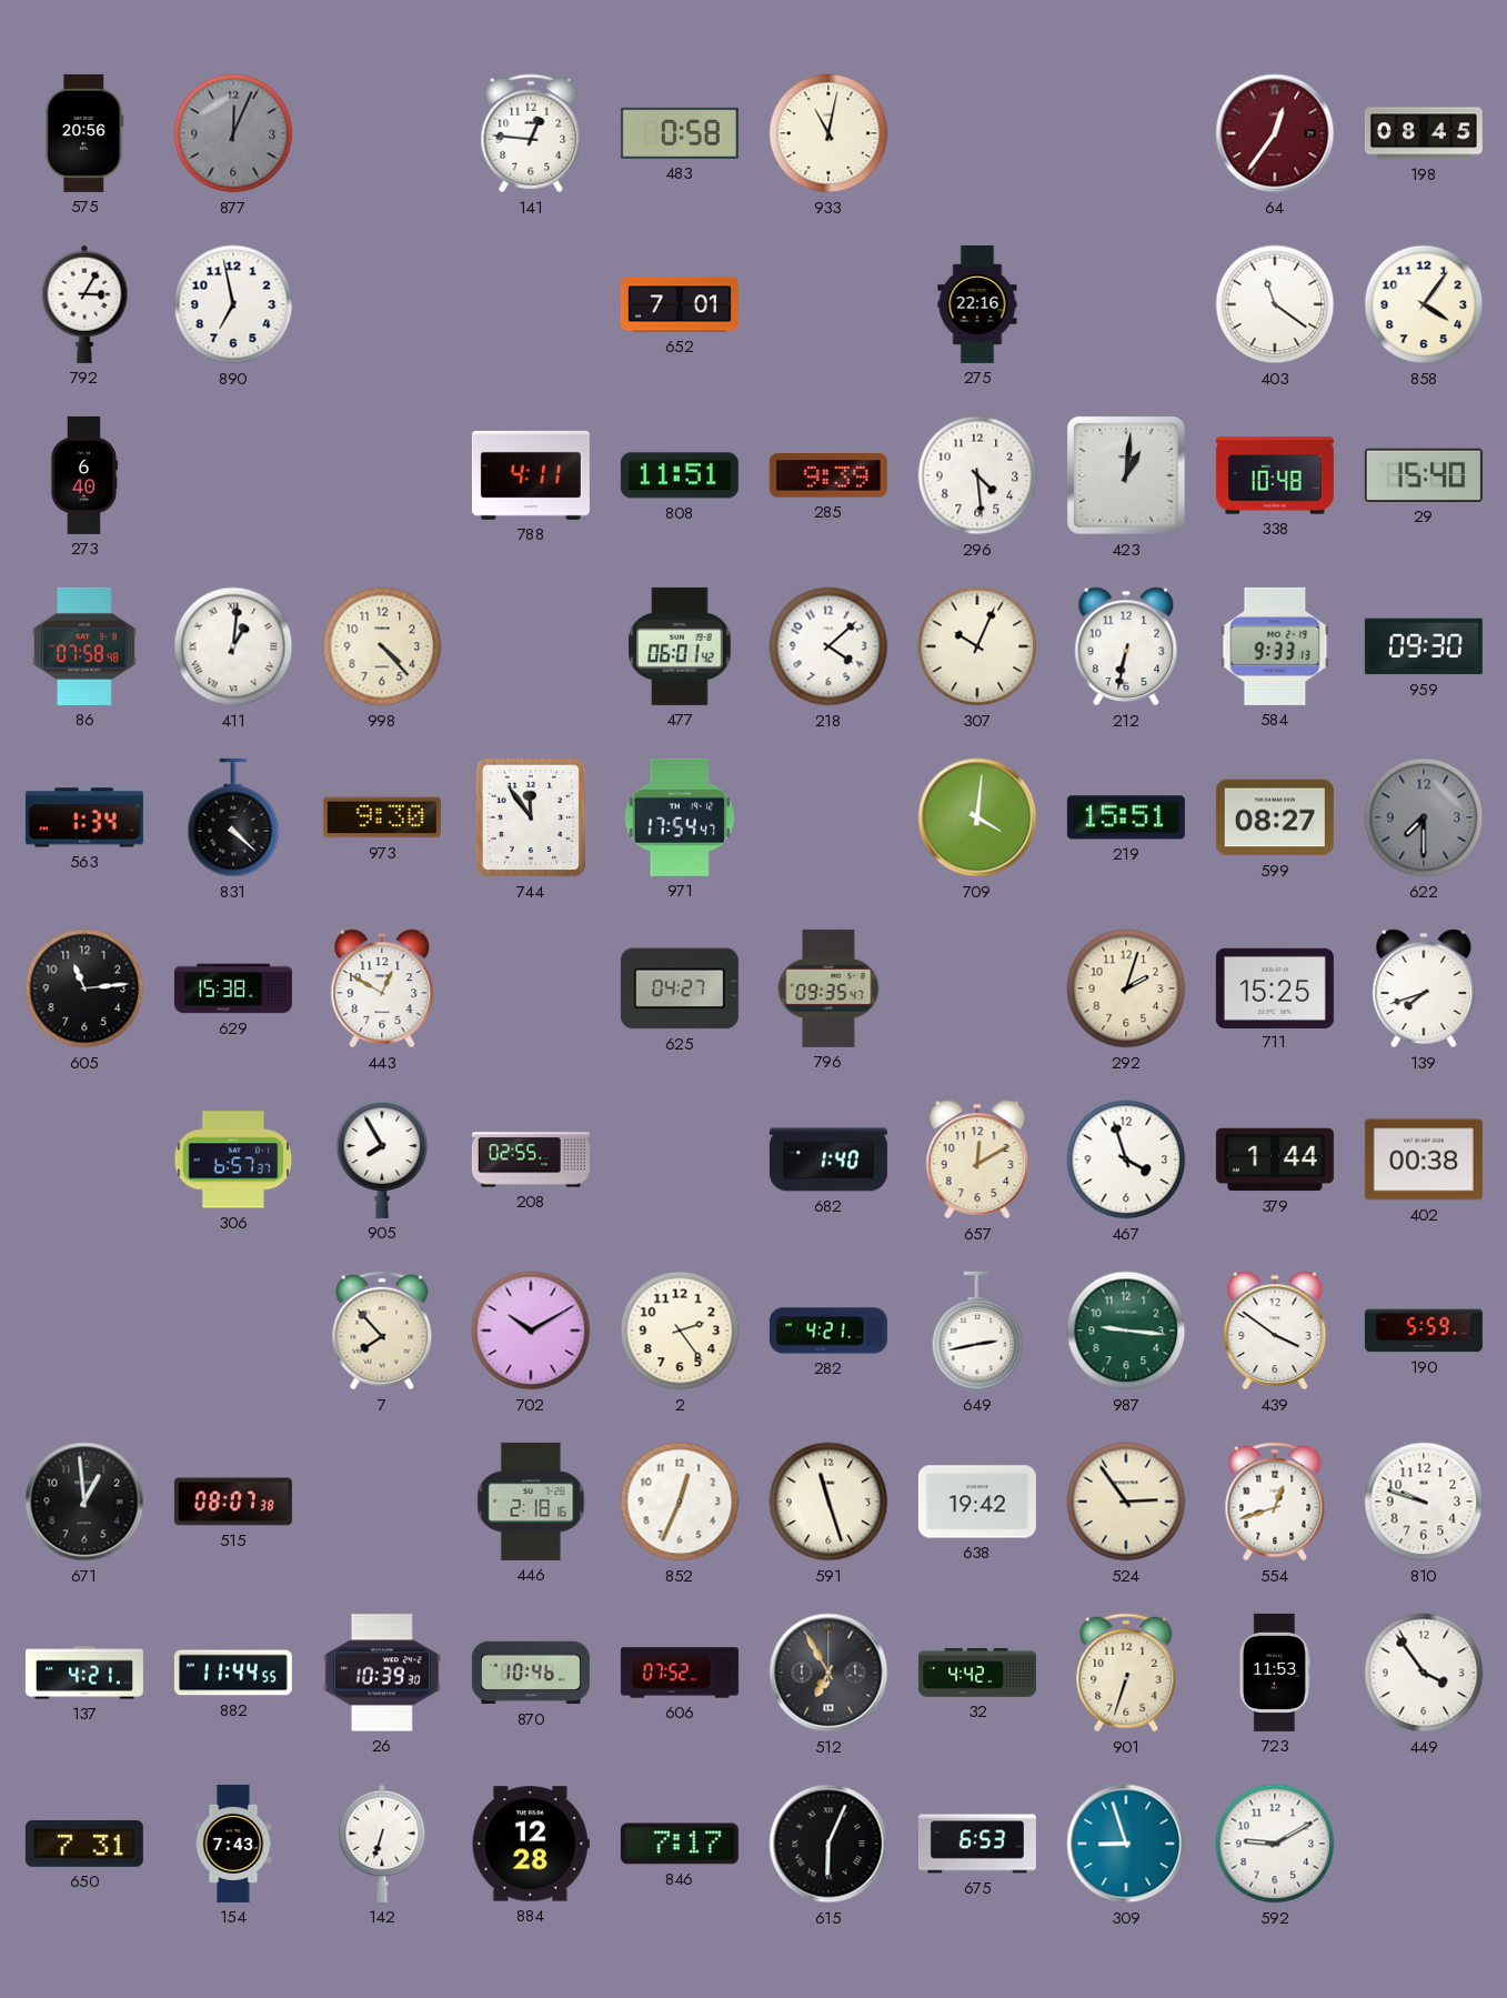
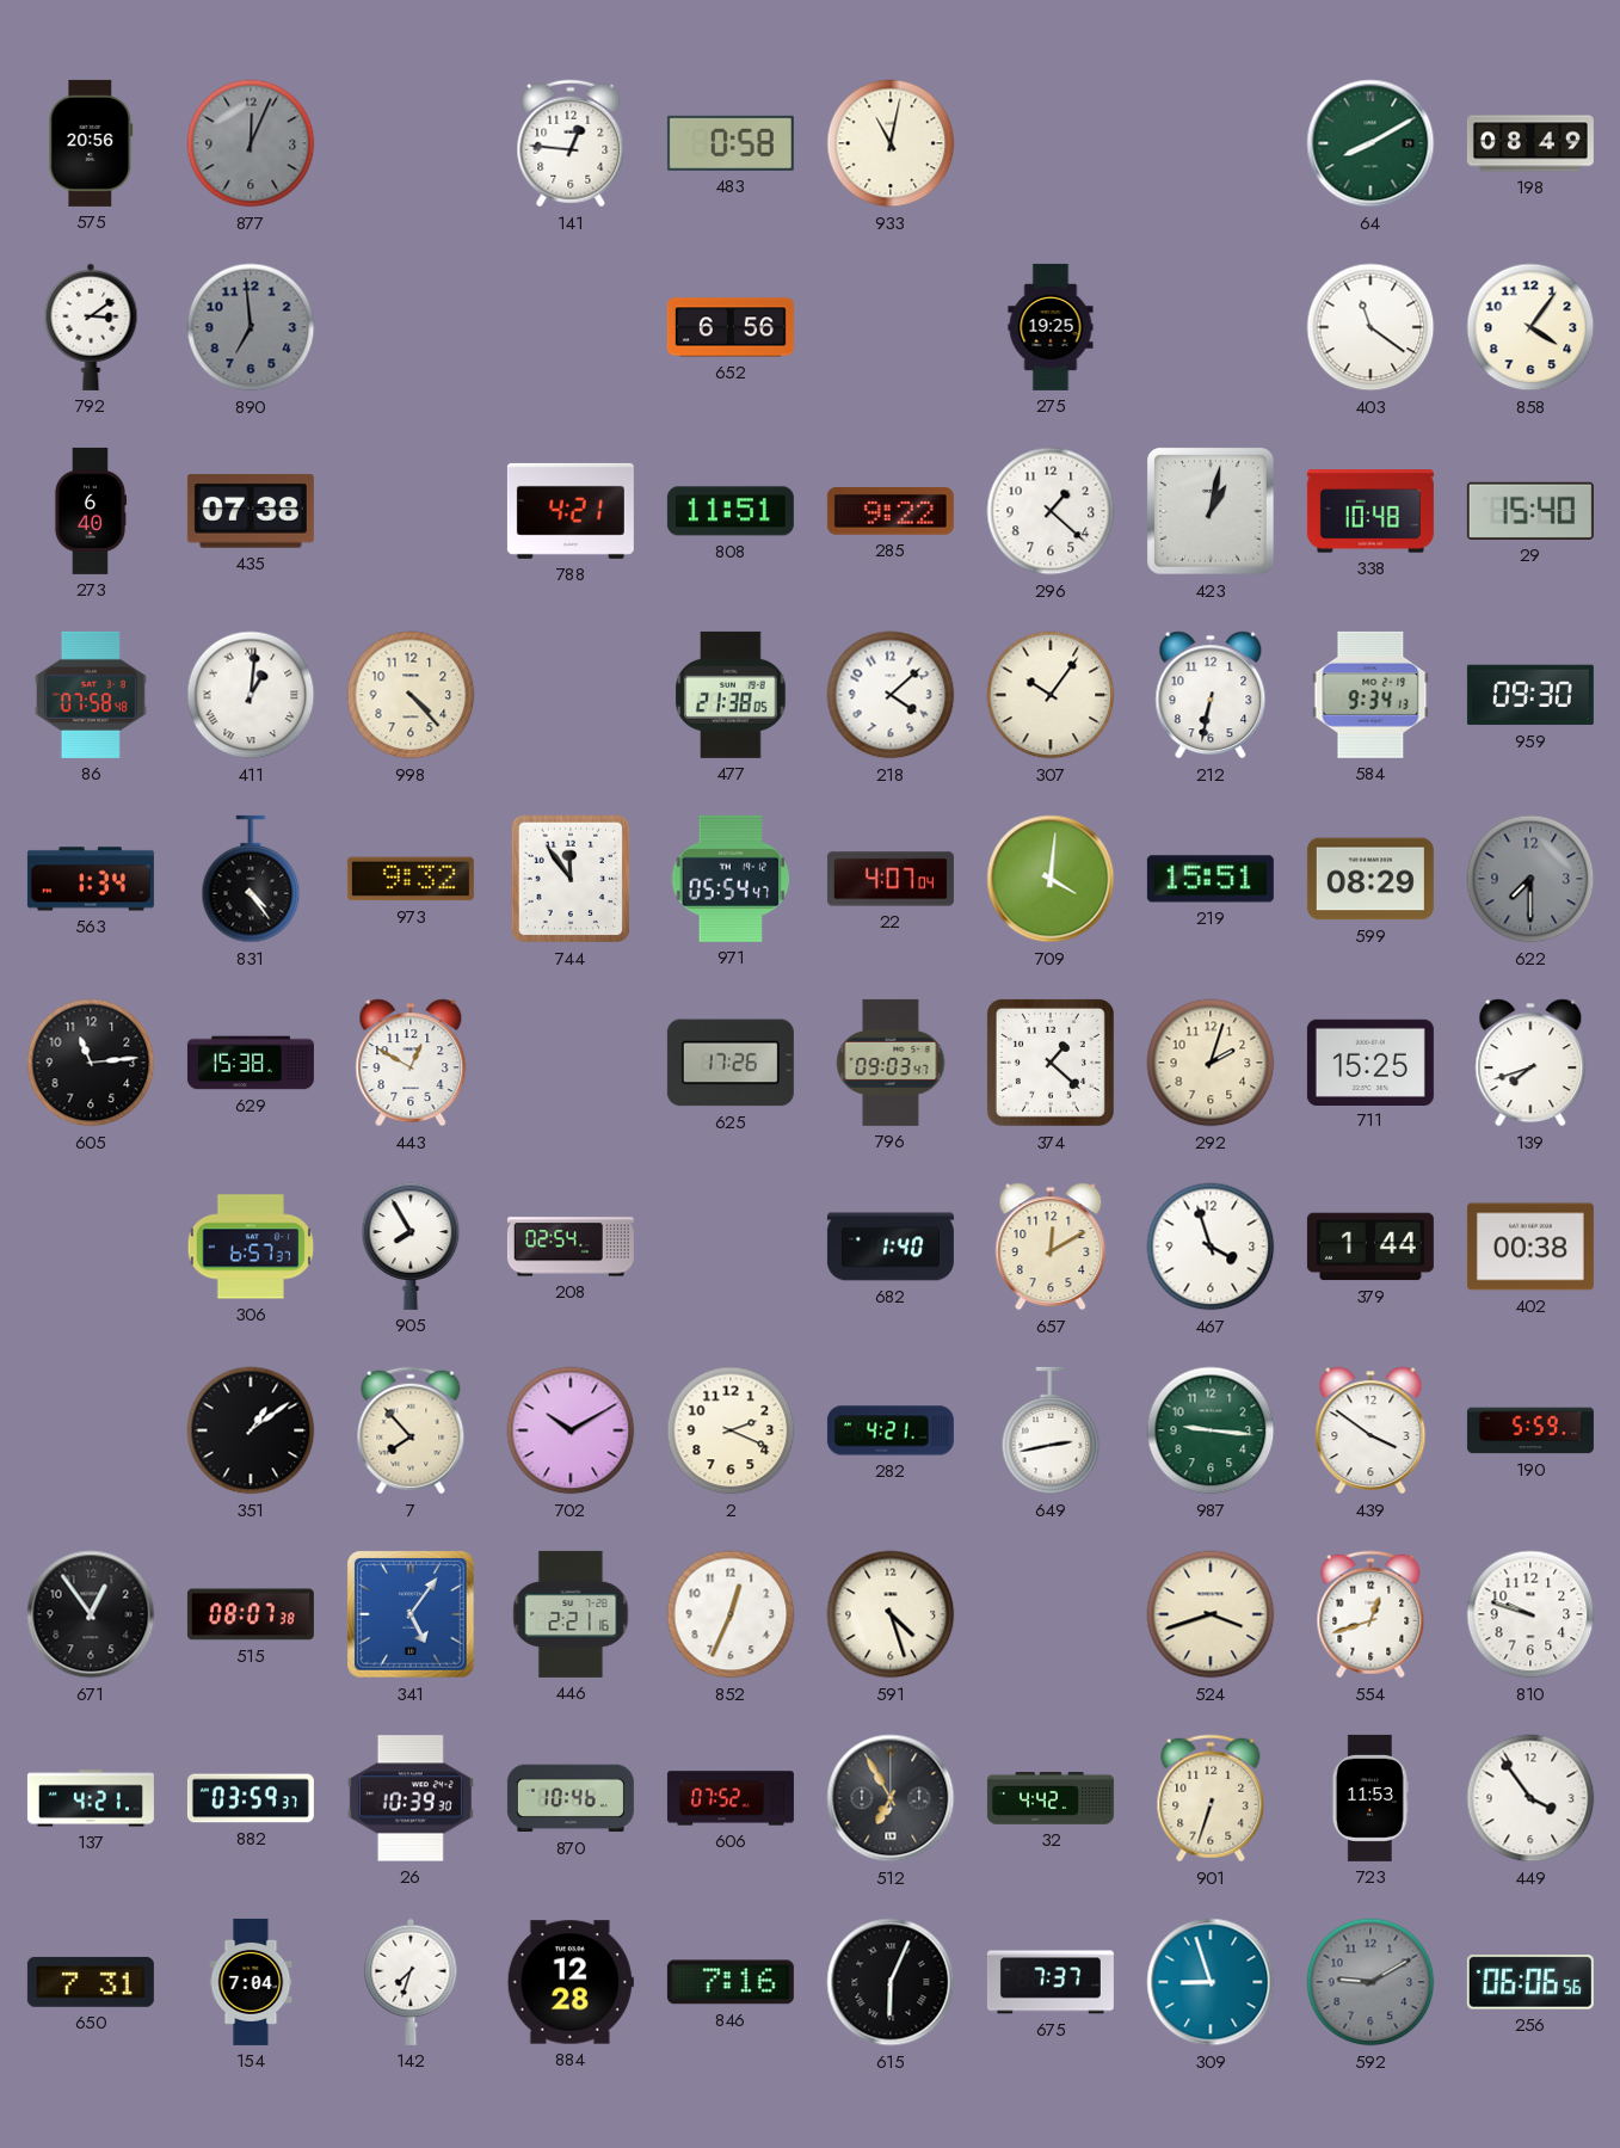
64: 12:36 -> 8:10
64 dial: burgundy -> green
198: 08:45 -> 08:49
792: 3:05 -> 3:09
890: 6:58 -> 6:59
890 dial: white -> grey
652: 7:01 -> 6:56
275: 22:16 -> 19:25
435: none -> 07:38
788: 4:11 -> 4:21
285: 9:39 -> 9:22
296: 4:29 -> 1:22
423: 1:01 -> 1:02
477: 06:01 -> 21:38
307: 10:04 -> 10:06
584: 9:33 -> 9:34
831: 4:22 -> 4:24
973: 9:30 -> 9:32
971: 17:54 -> 05:54
22: none -> 4:07
599: 08:27 -> 08:29
625: 04:27 -> 17:26
796: 09:35 -> 09:03
374: none -> 1:22
208: 02:55 -> 02:54
351: none -> 1:09
2: 2:24 -> 2:19
671: 12:59 -> 12:54
341: none -> 5:06
446: 2:18 -> 2:21
591: 11:27 -> 4:27
638: 19:42 -> none
524: 2:54 -> 3:42
882: 11:44 -> 03:59
154: 7:43 -> 7:04
142: 6:33 -> 7:33
846: 7:17 -> 7:16
675: 6:53 -> 7:37
592 dial: white -> grey
256: none -> 06:06
